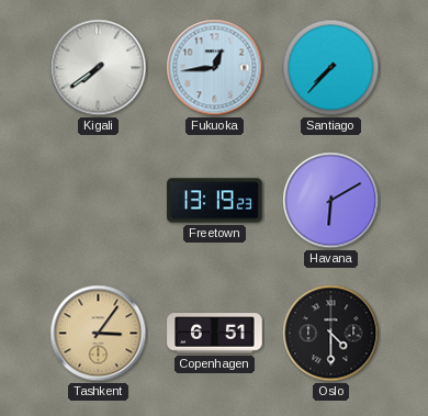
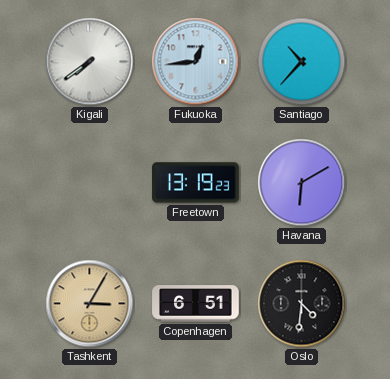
Santiago: 7:37 -> 10:37
Tashkent: 3:06 -> 3:05
Oslo: 4:30 -> 4:31
